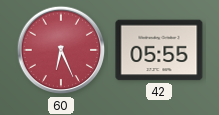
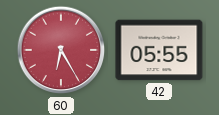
60: 6:26 -> 6:25
